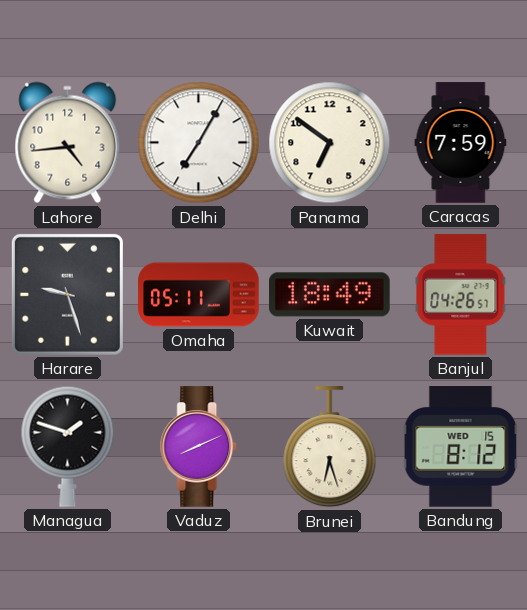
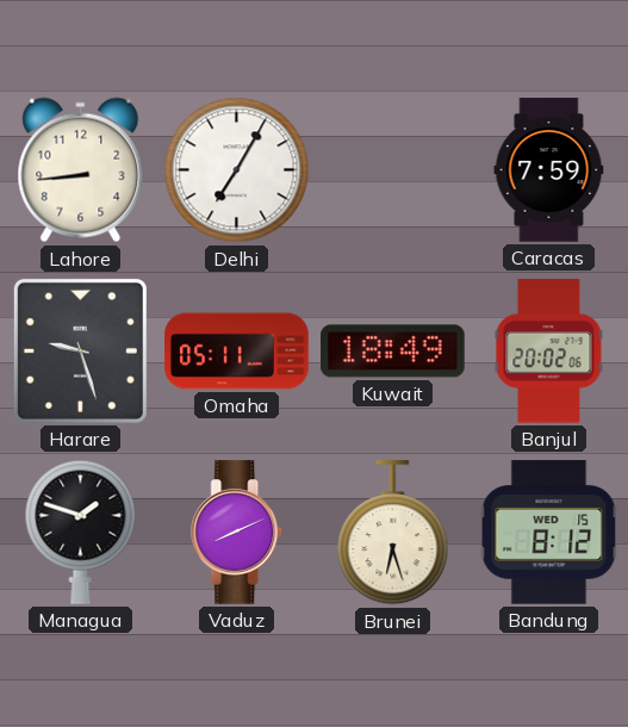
Lahore: 4:44 -> 8:44
Panama: 6:51 -> none
Banjul: 04:26 -> 20:02
